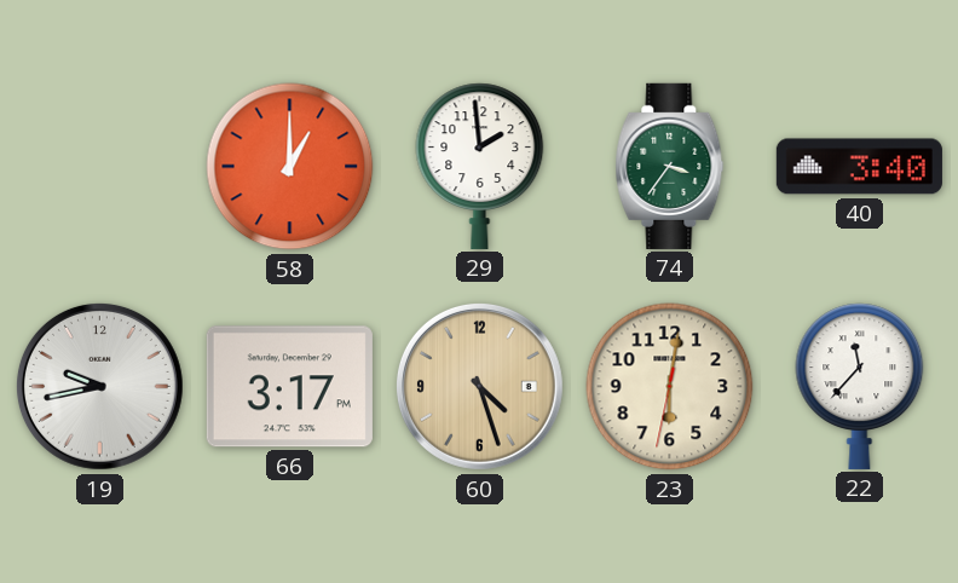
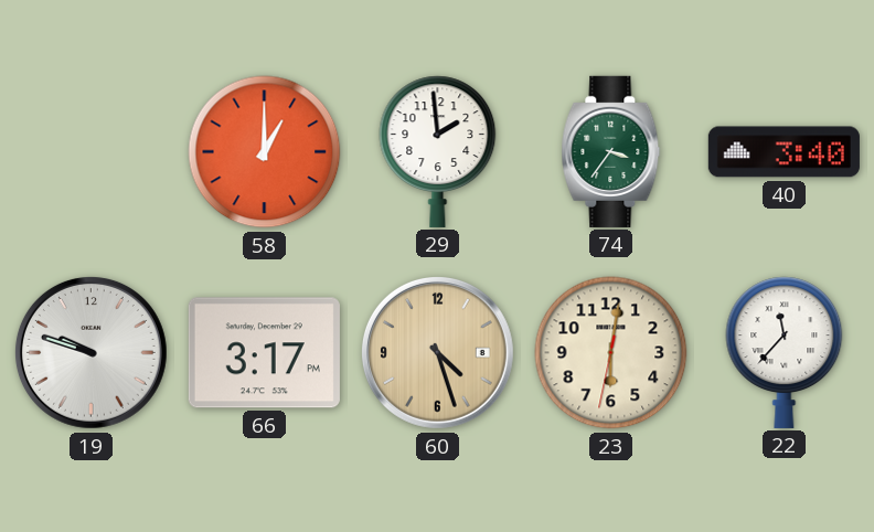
19: 9:43 -> 9:48
